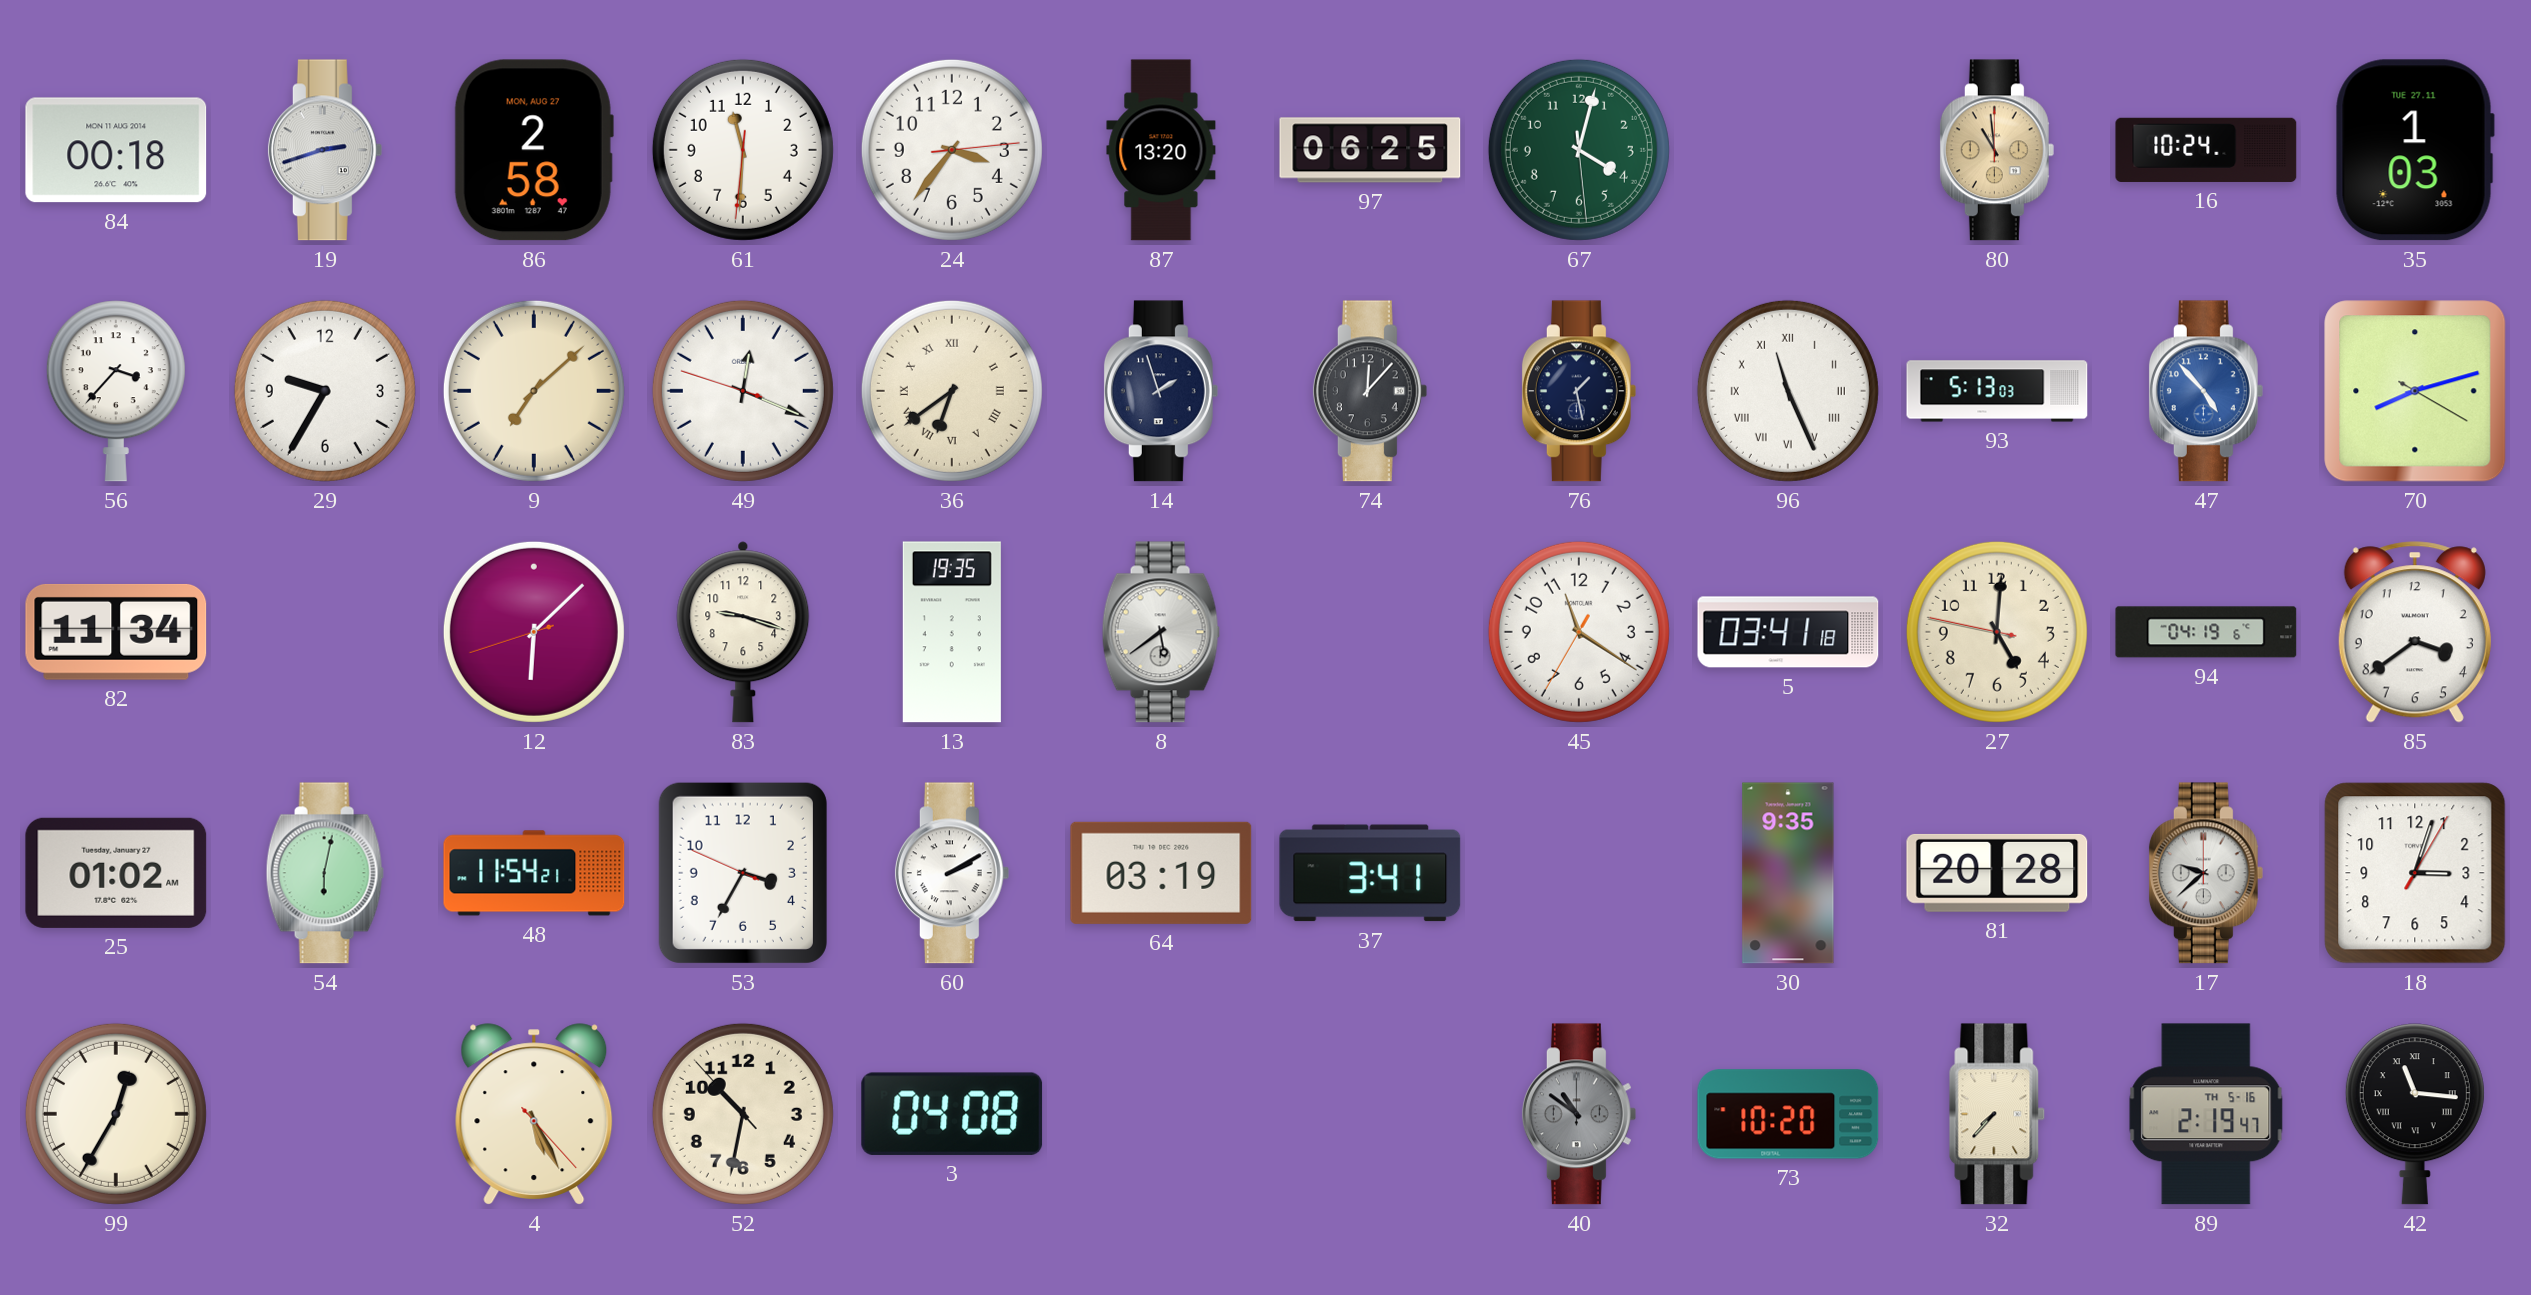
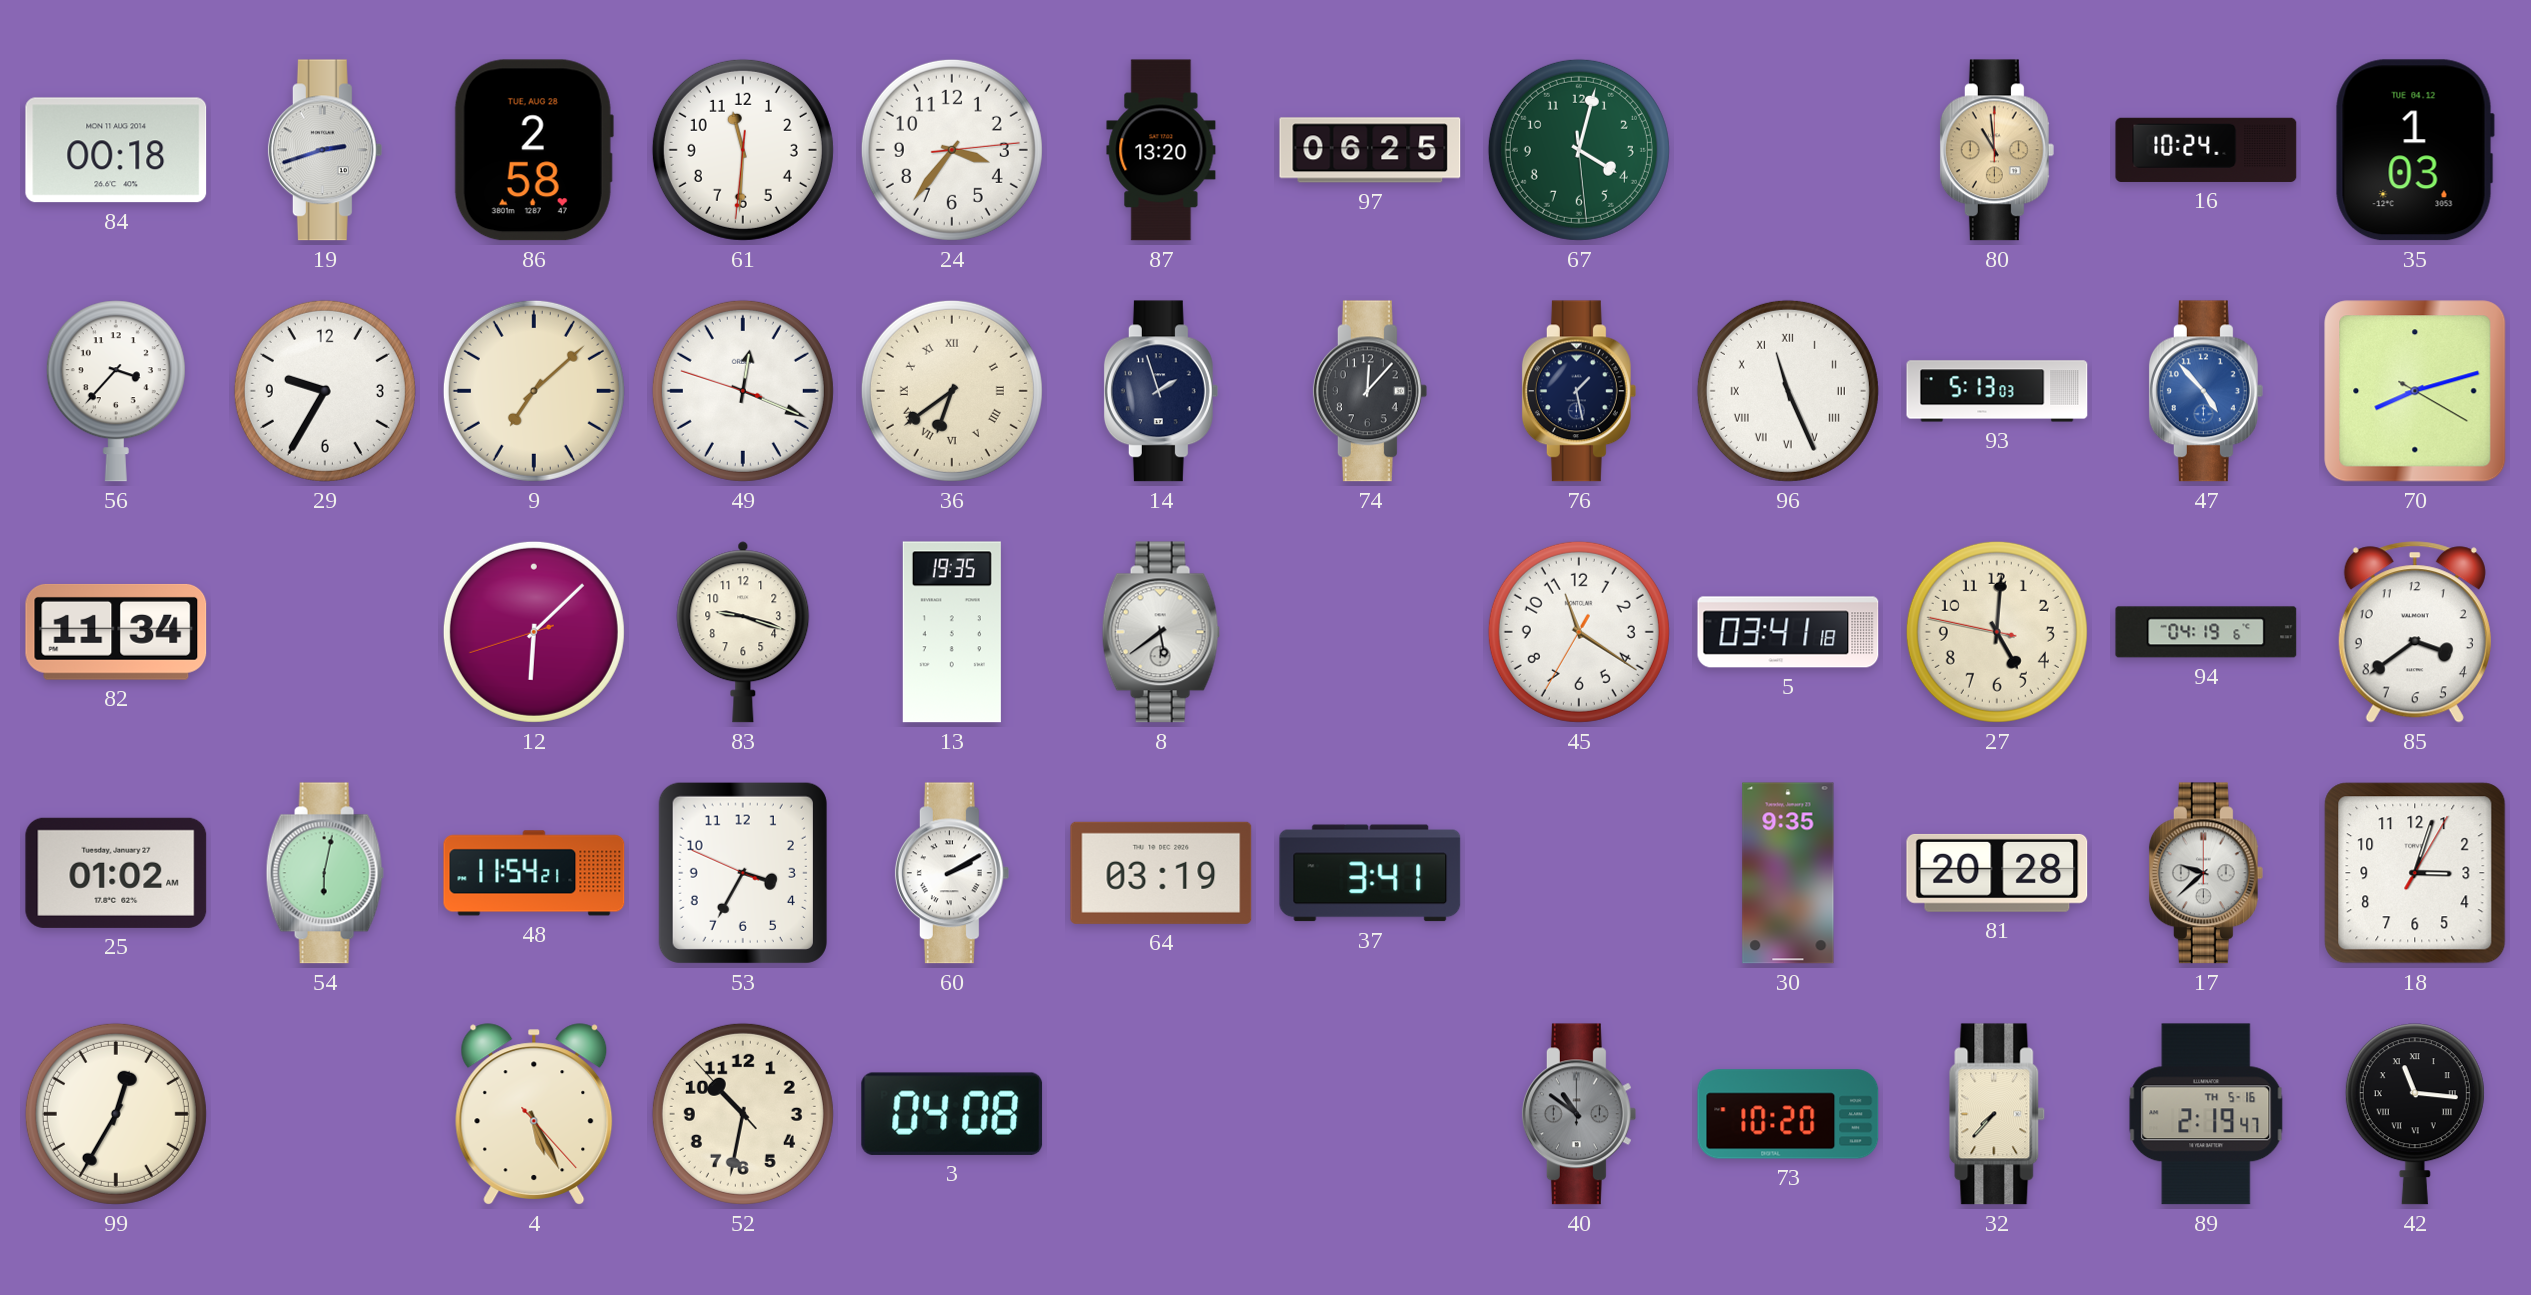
86 date: MON, AUG 27 -> TUE, AUG 28
35 date: TUE 27.11 -> TUE 04.12
